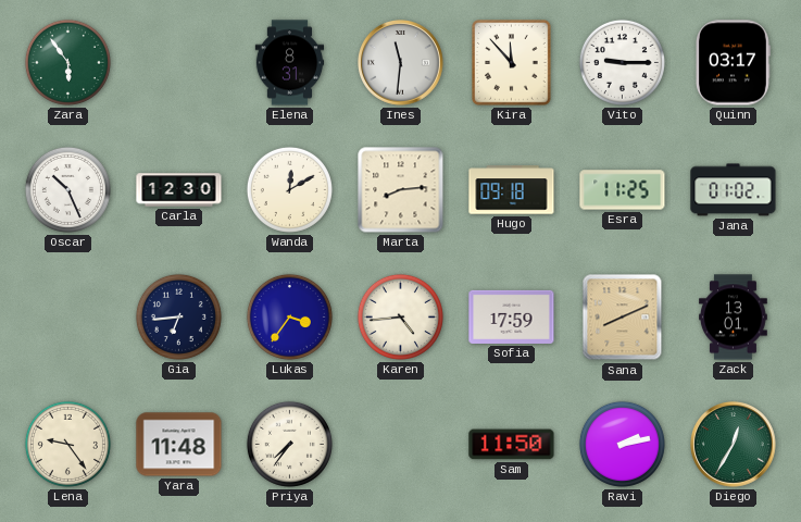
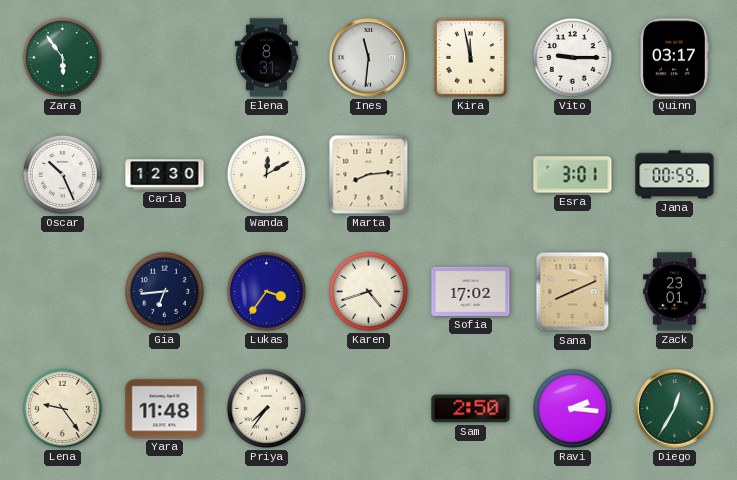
Kira: 11:53 -> 11:58
Hugo: 09:18 -> none
Esra: 11:25 -> 3:01
Jana: 01:02 -> 00:59
Karen: 4:44 -> 4:42
Sofia: 17:59 -> 17:02
Zack: 13:01 -> 23:01
Sam: 11:50 -> 2:50
Ravi: 2:13 -> 2:16
